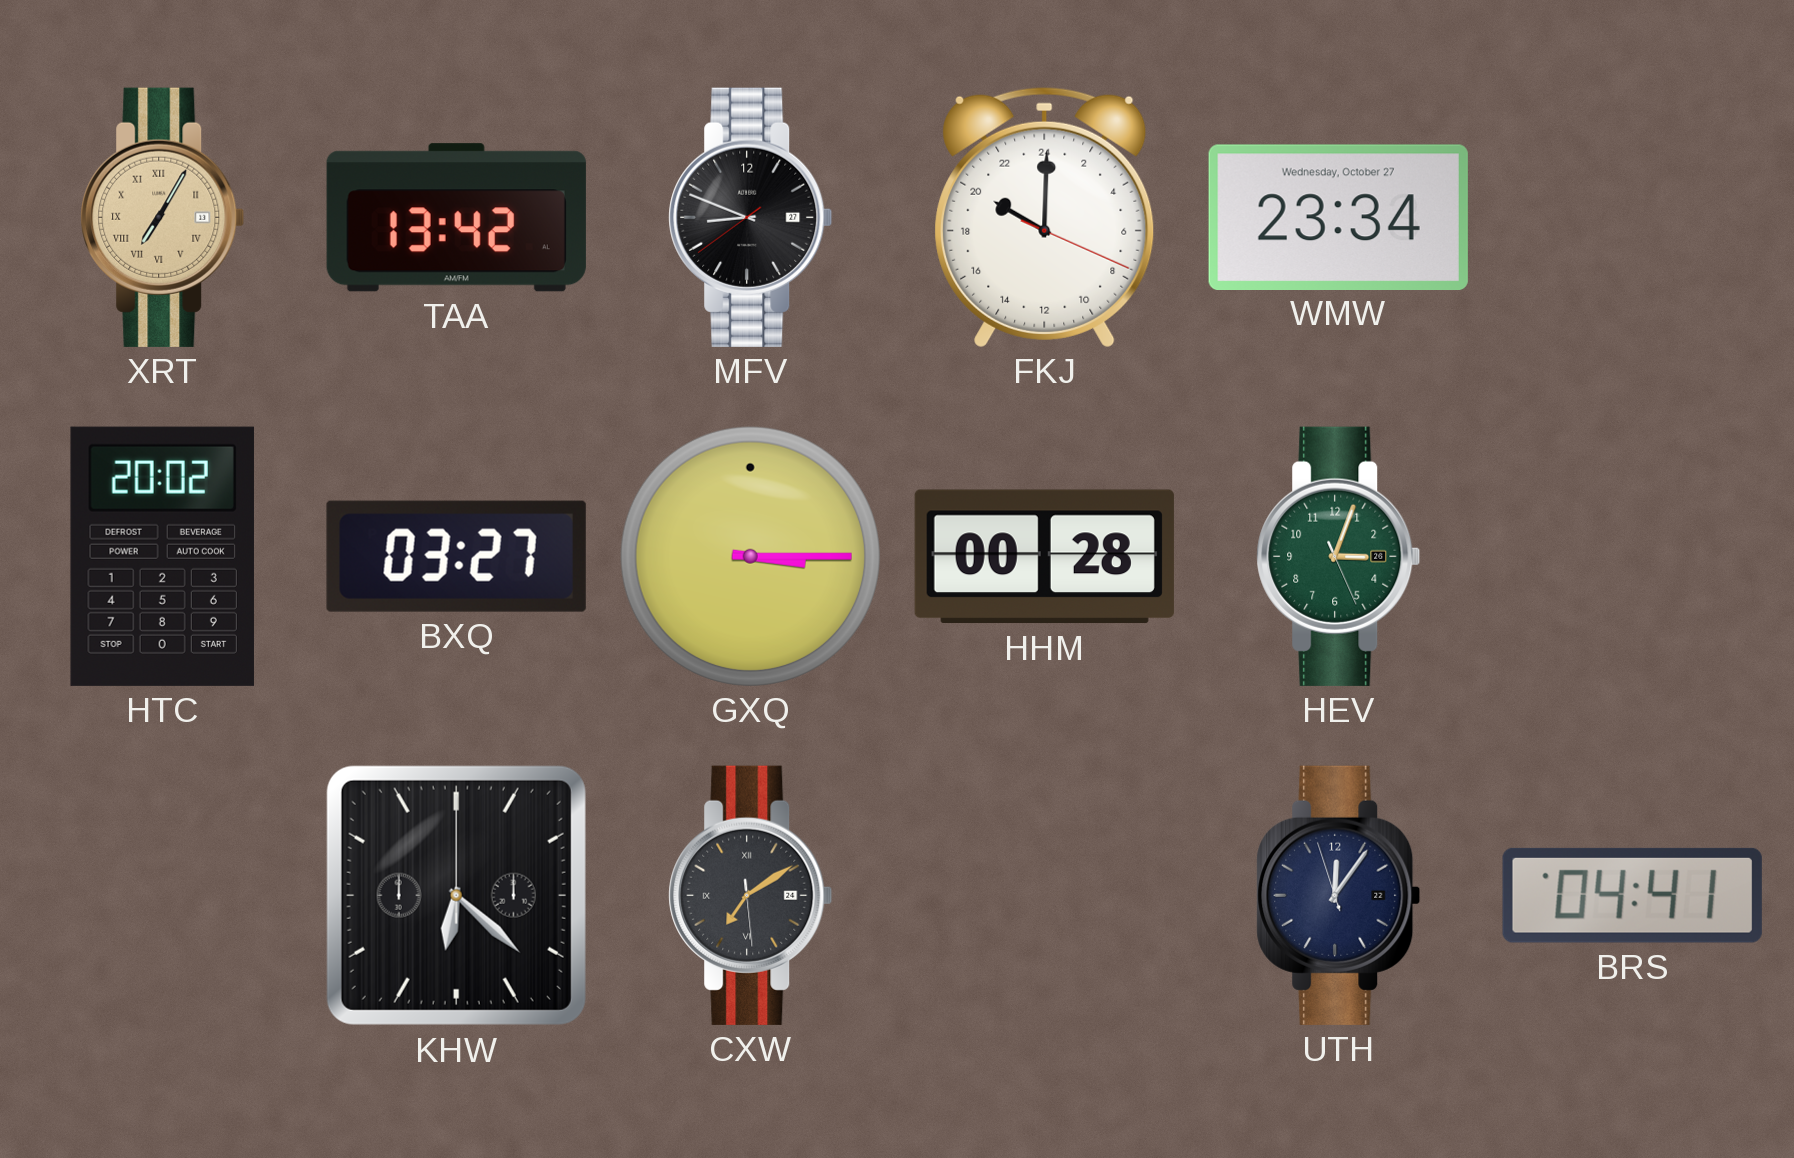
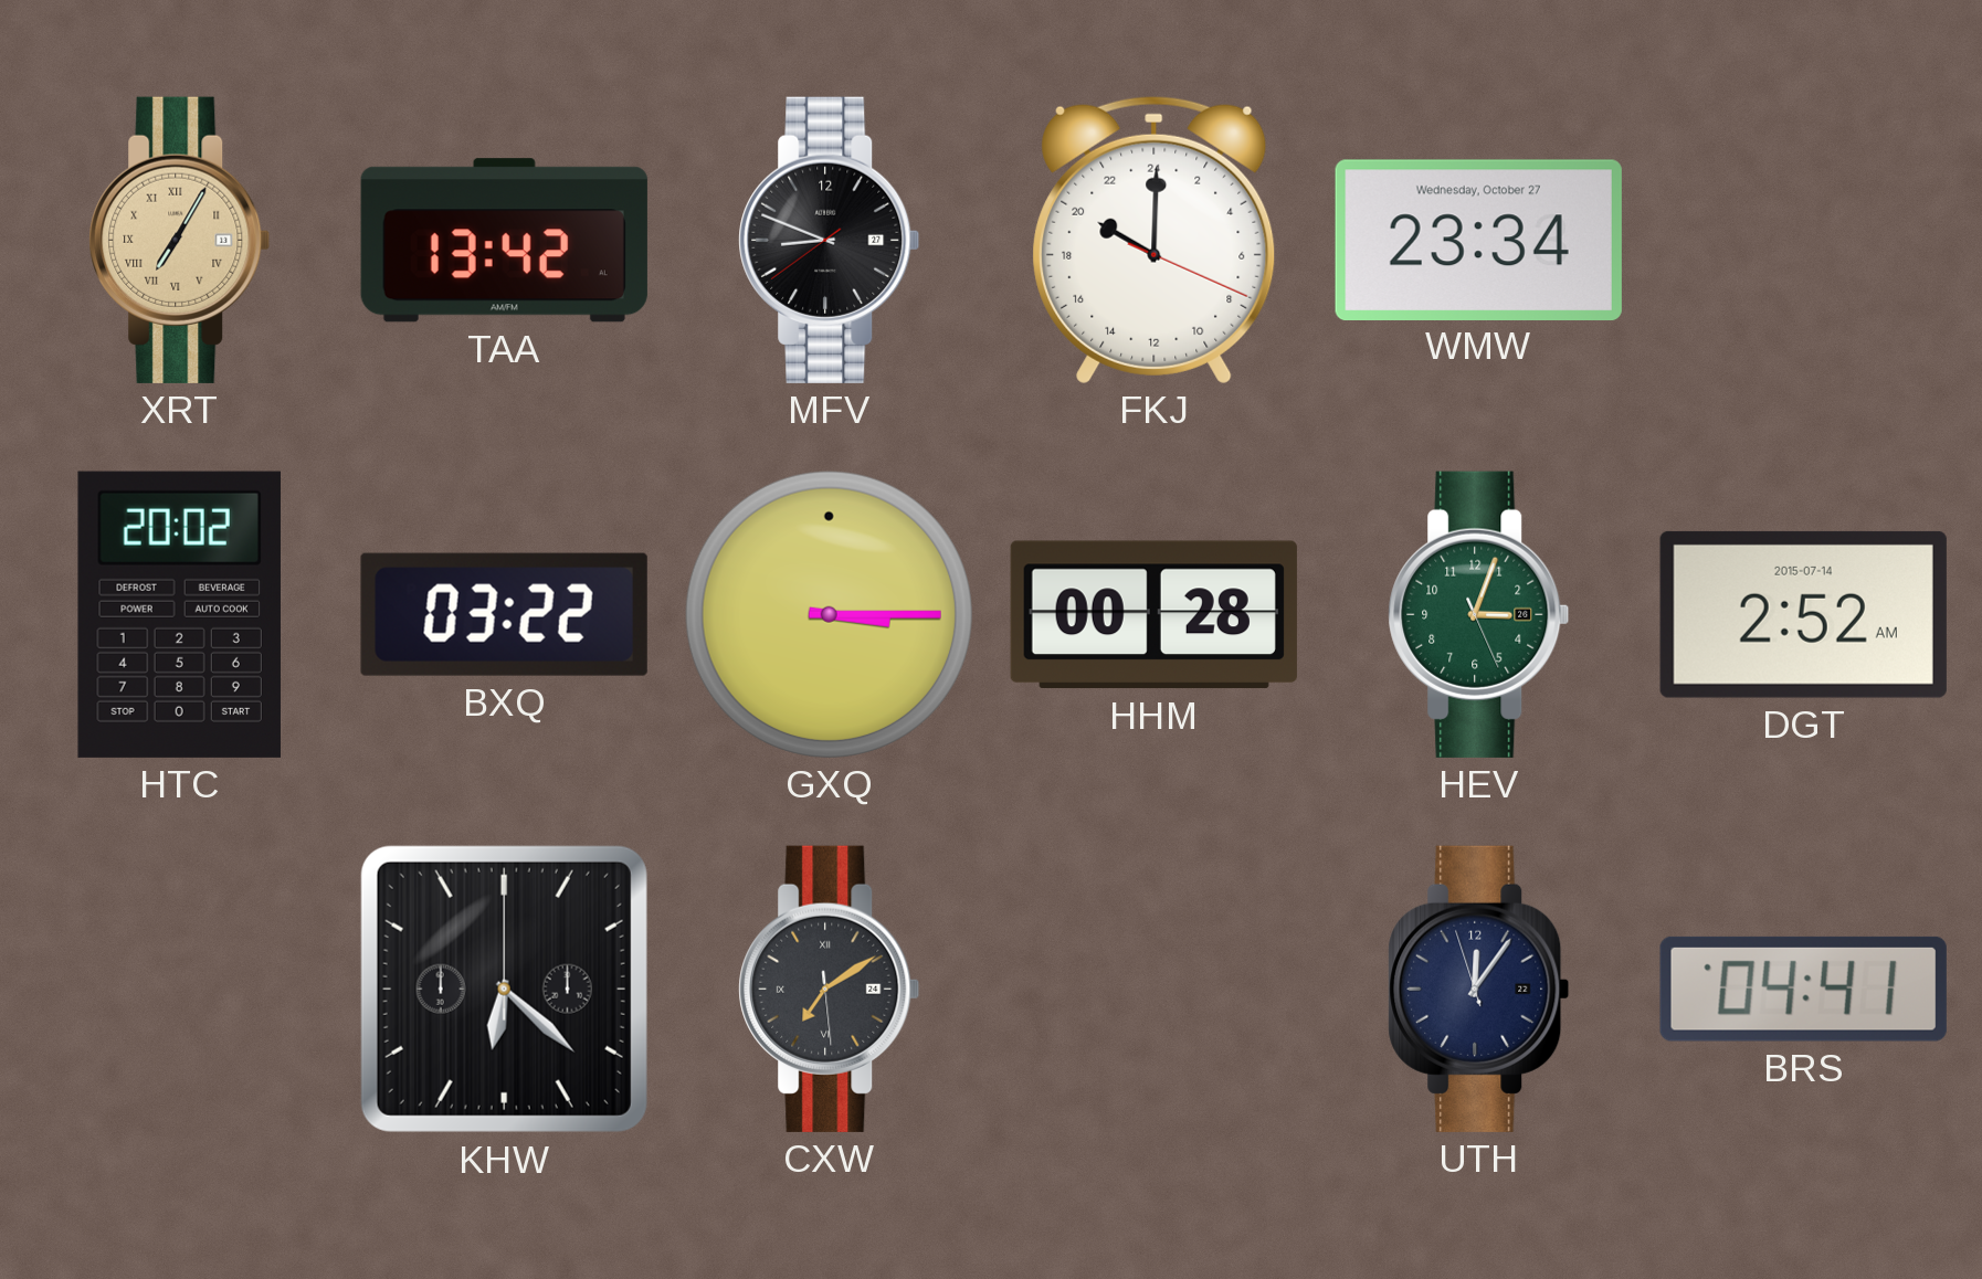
BXQ: 03:27 -> 03:22
DGT: none -> 2:52
